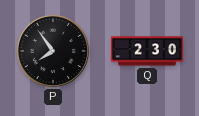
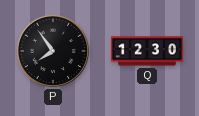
Q: 2:30 -> 12:30
